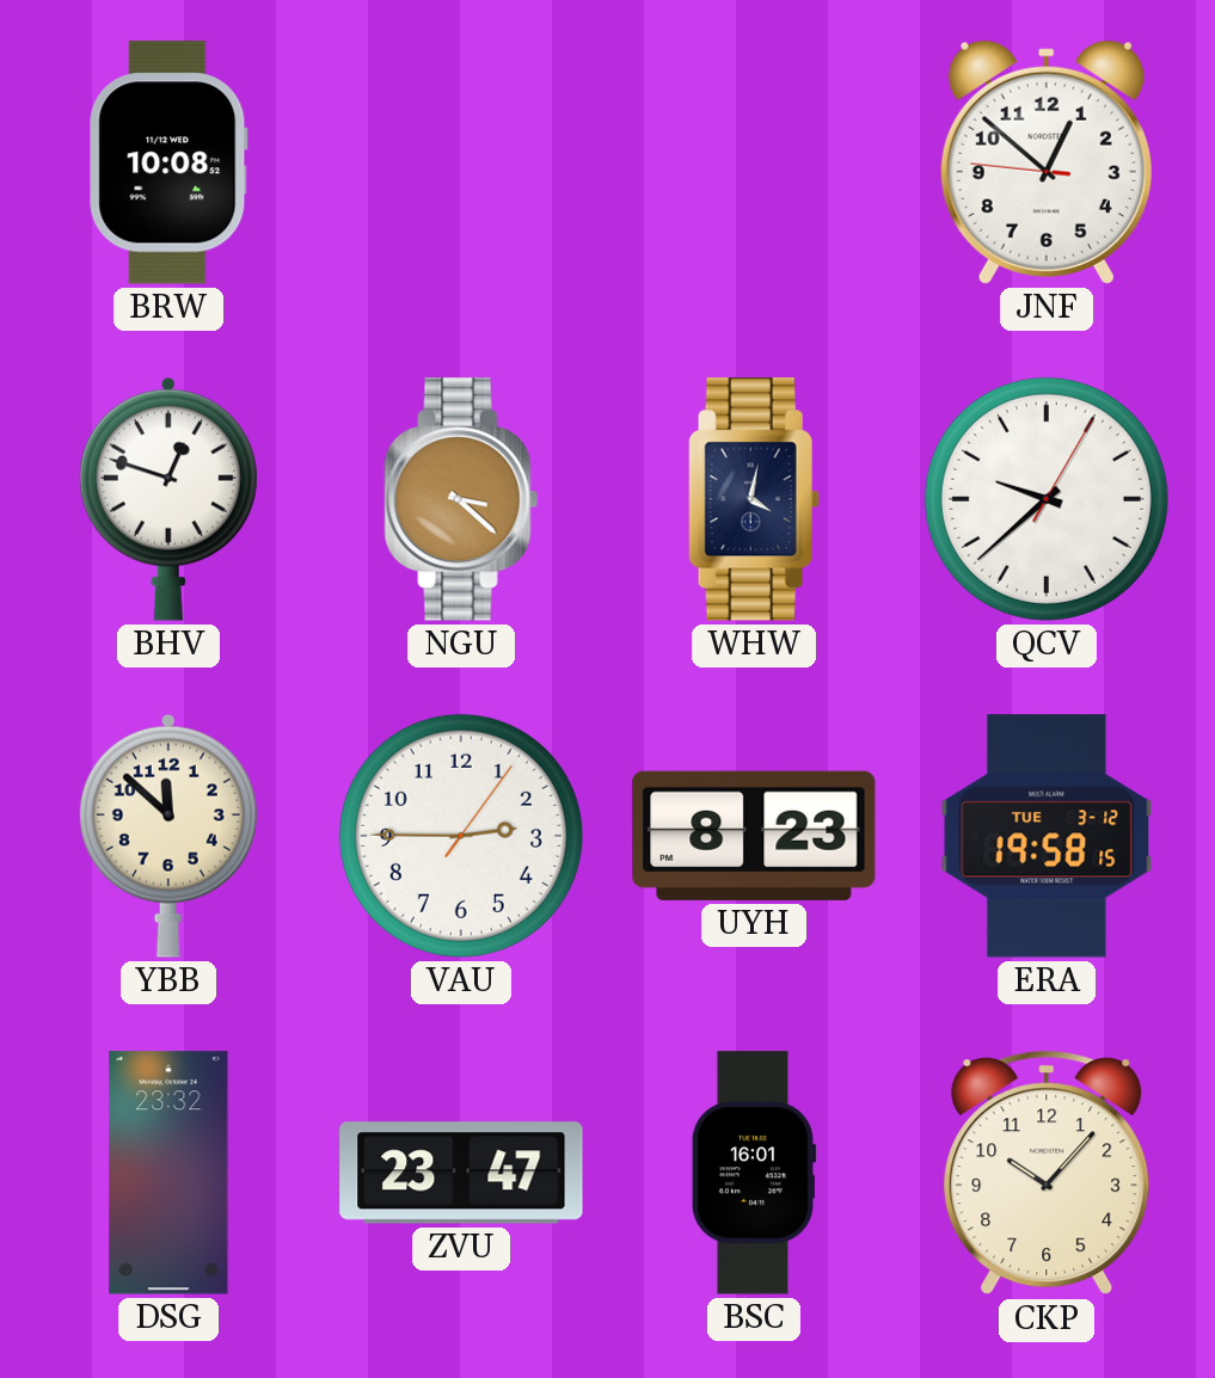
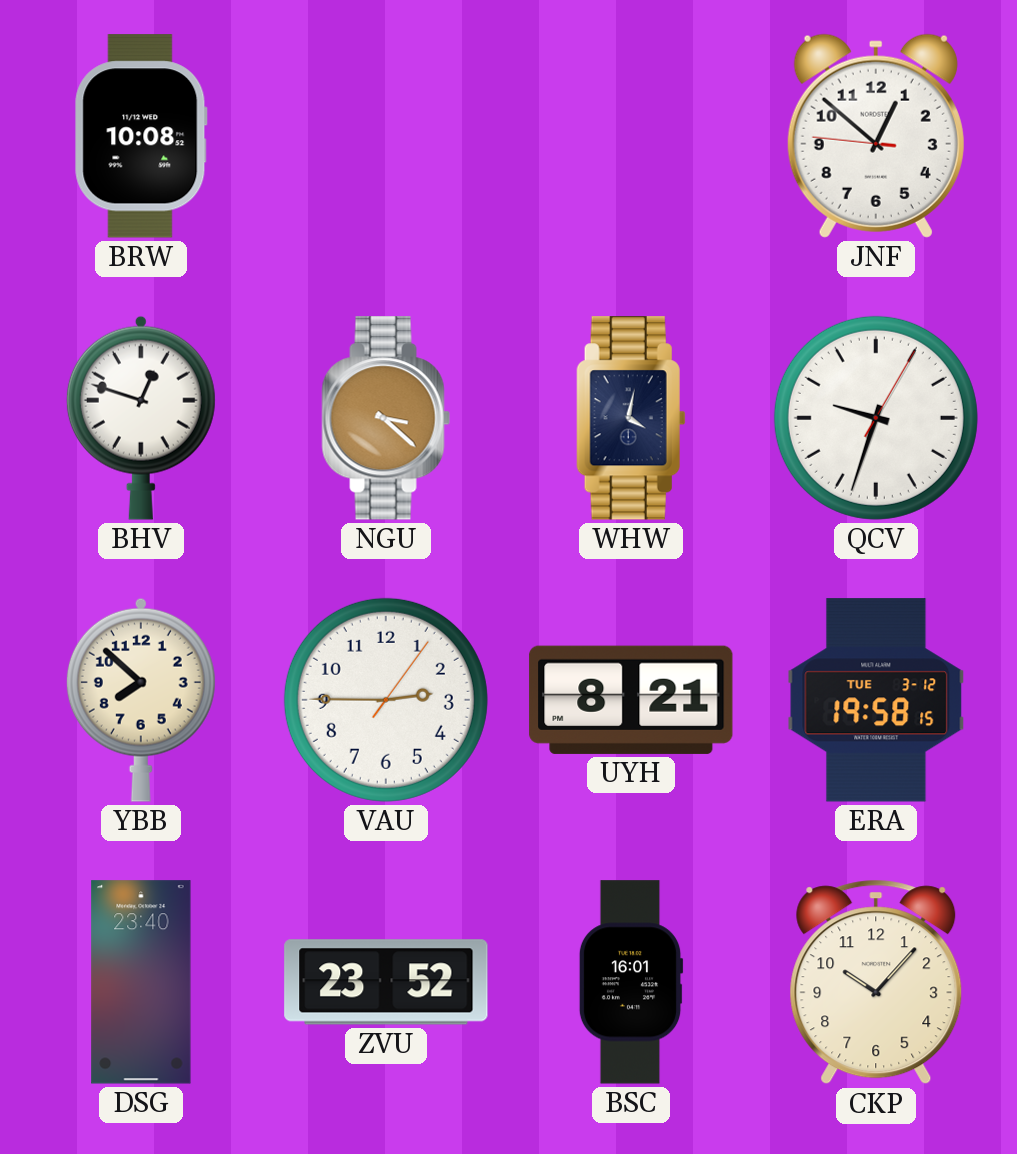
QCV: 9:38 -> 9:33
YBB: 11:52 -> 7:52
UYH: 8:23 -> 8:21
DSG: 23:32 -> 23:40
ZVU: 23:47 -> 23:52
